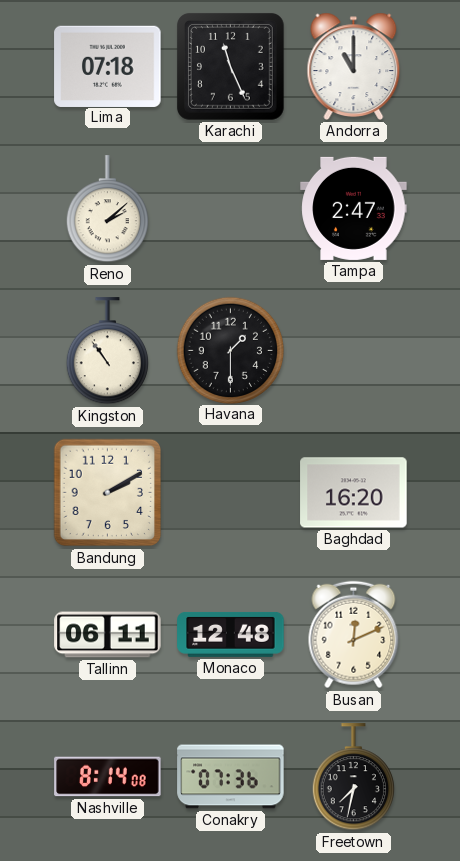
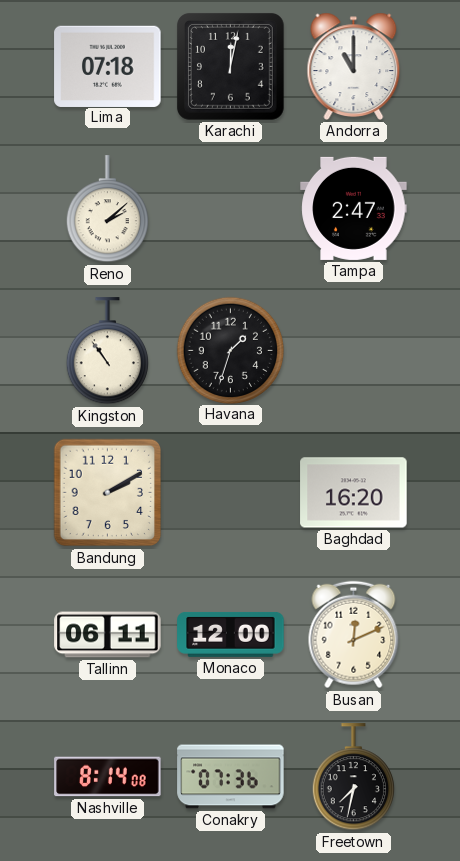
Karachi: 11:26 -> 12:02
Havana: 1:30 -> 1:33
Monaco: 12:48 -> 12:00
